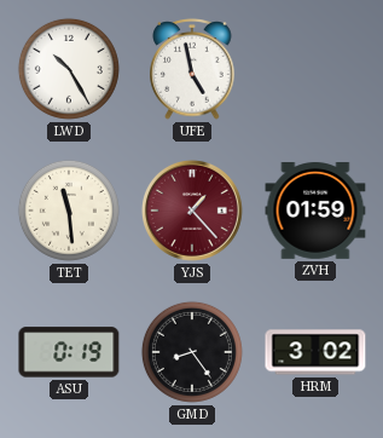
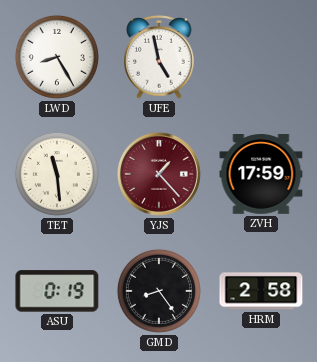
LWD: 10:25 -> 8:25
ZVH: 01:59 -> 17:59
HRM: 3:02 -> 2:58
